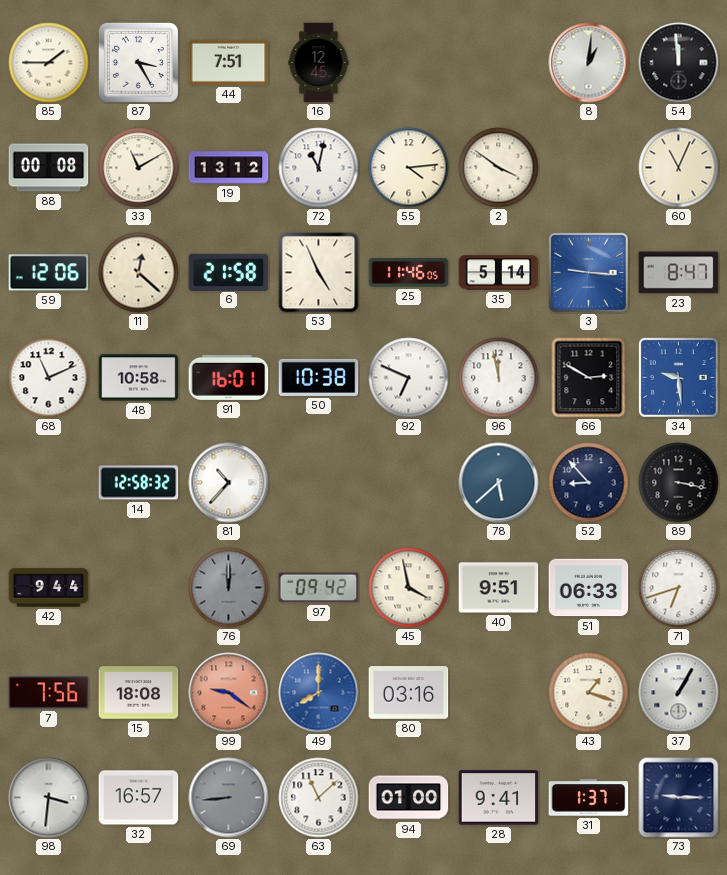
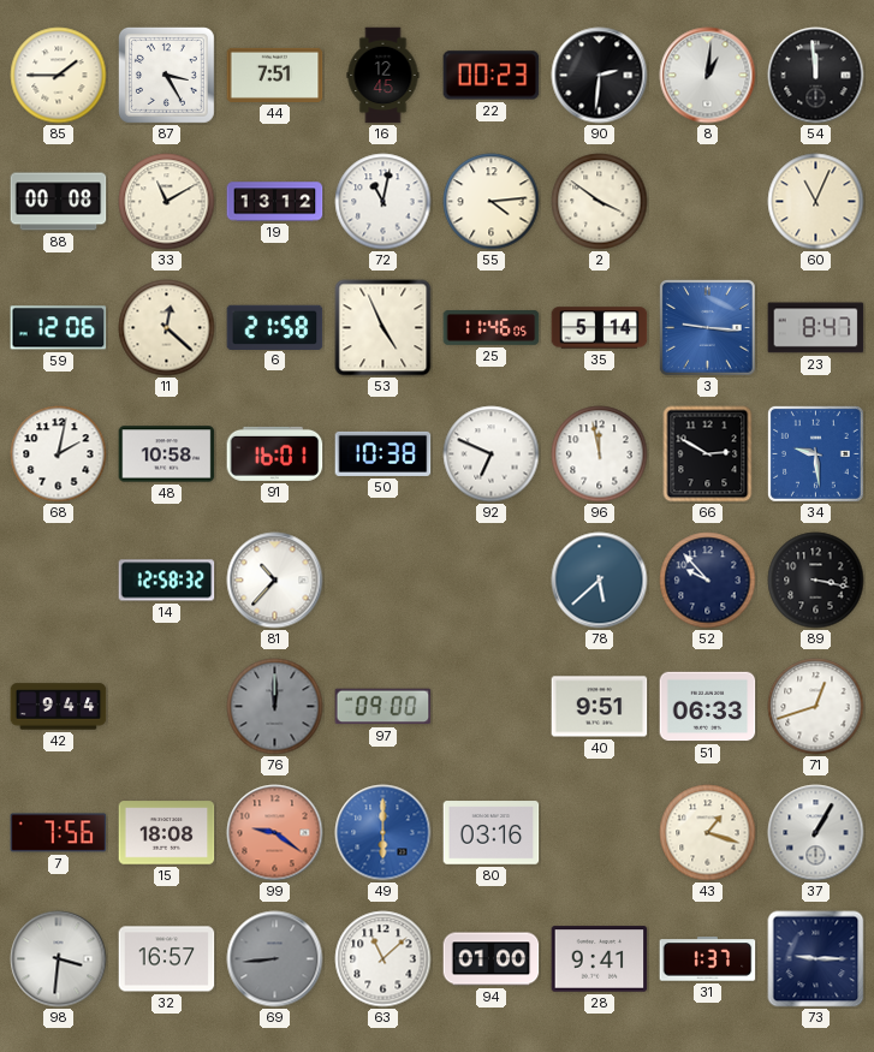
22: none -> 00:23
90: none -> 2:31
68: 11:11 -> 2:02
52: 8:53 -> 9:53
97: 09:42 -> 09:00
45: 3:58 -> none
71: 6:42 -> 12:42
49: 8:00 -> 6:00
